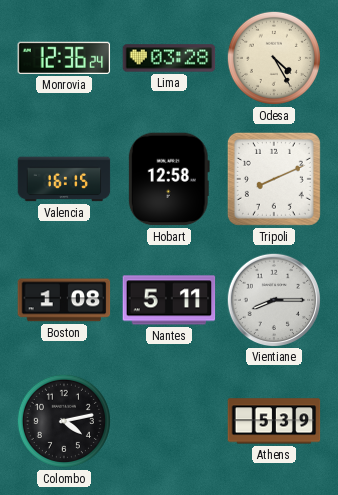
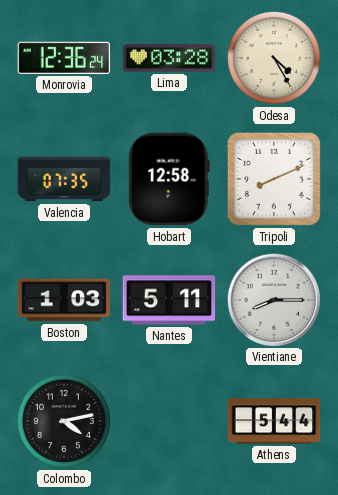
Valencia: 16:15 -> 07:35
Boston: 1:08 -> 1:03
Athens: 5:39 -> 5:44
